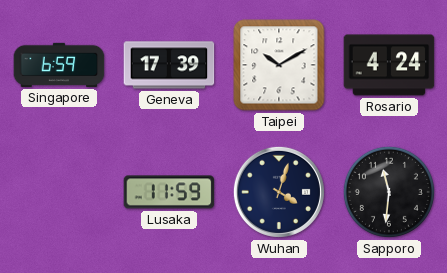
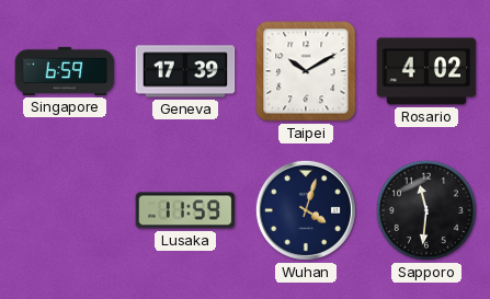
Rosario: 4:24 -> 4:02
